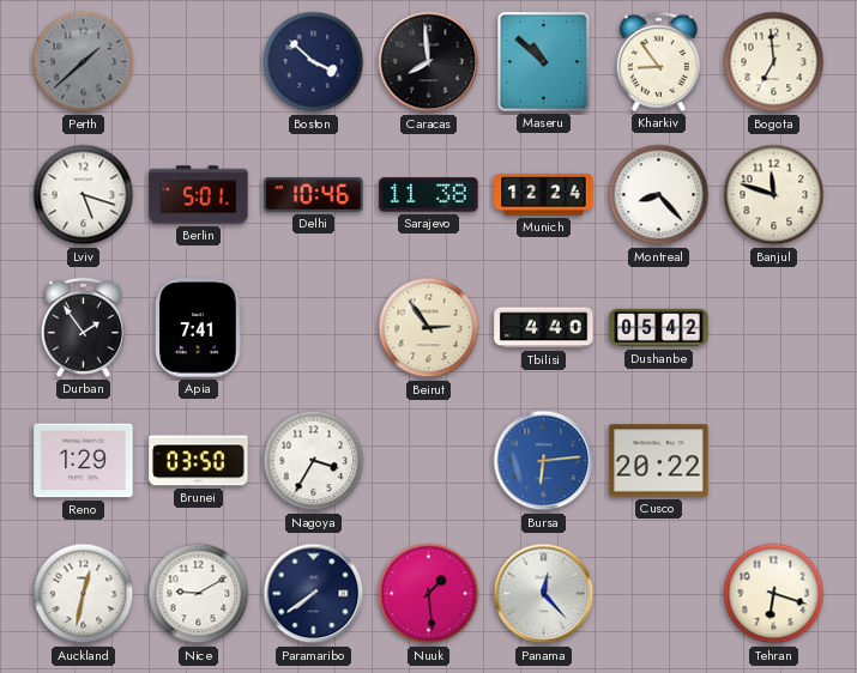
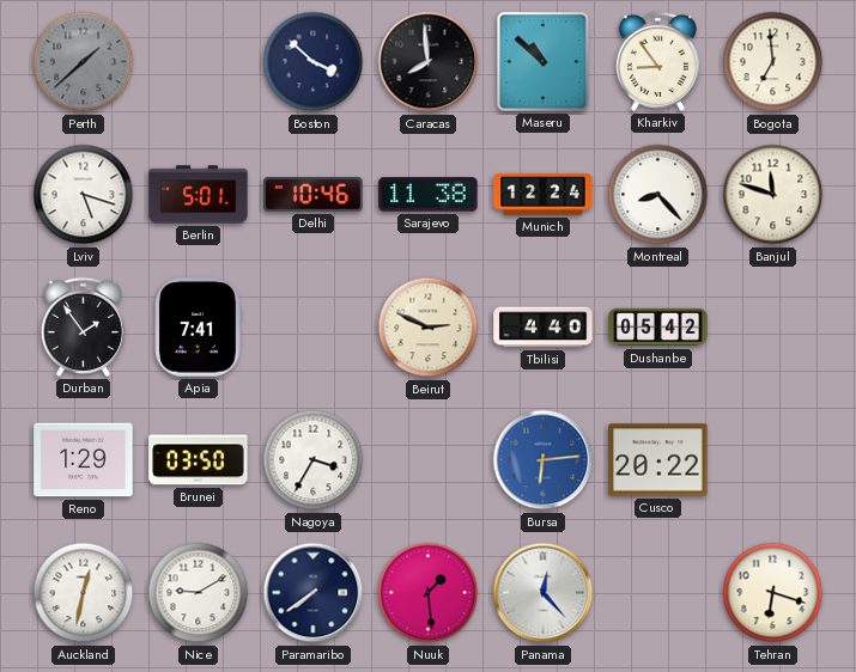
Beirut: 2:54 -> 2:49
